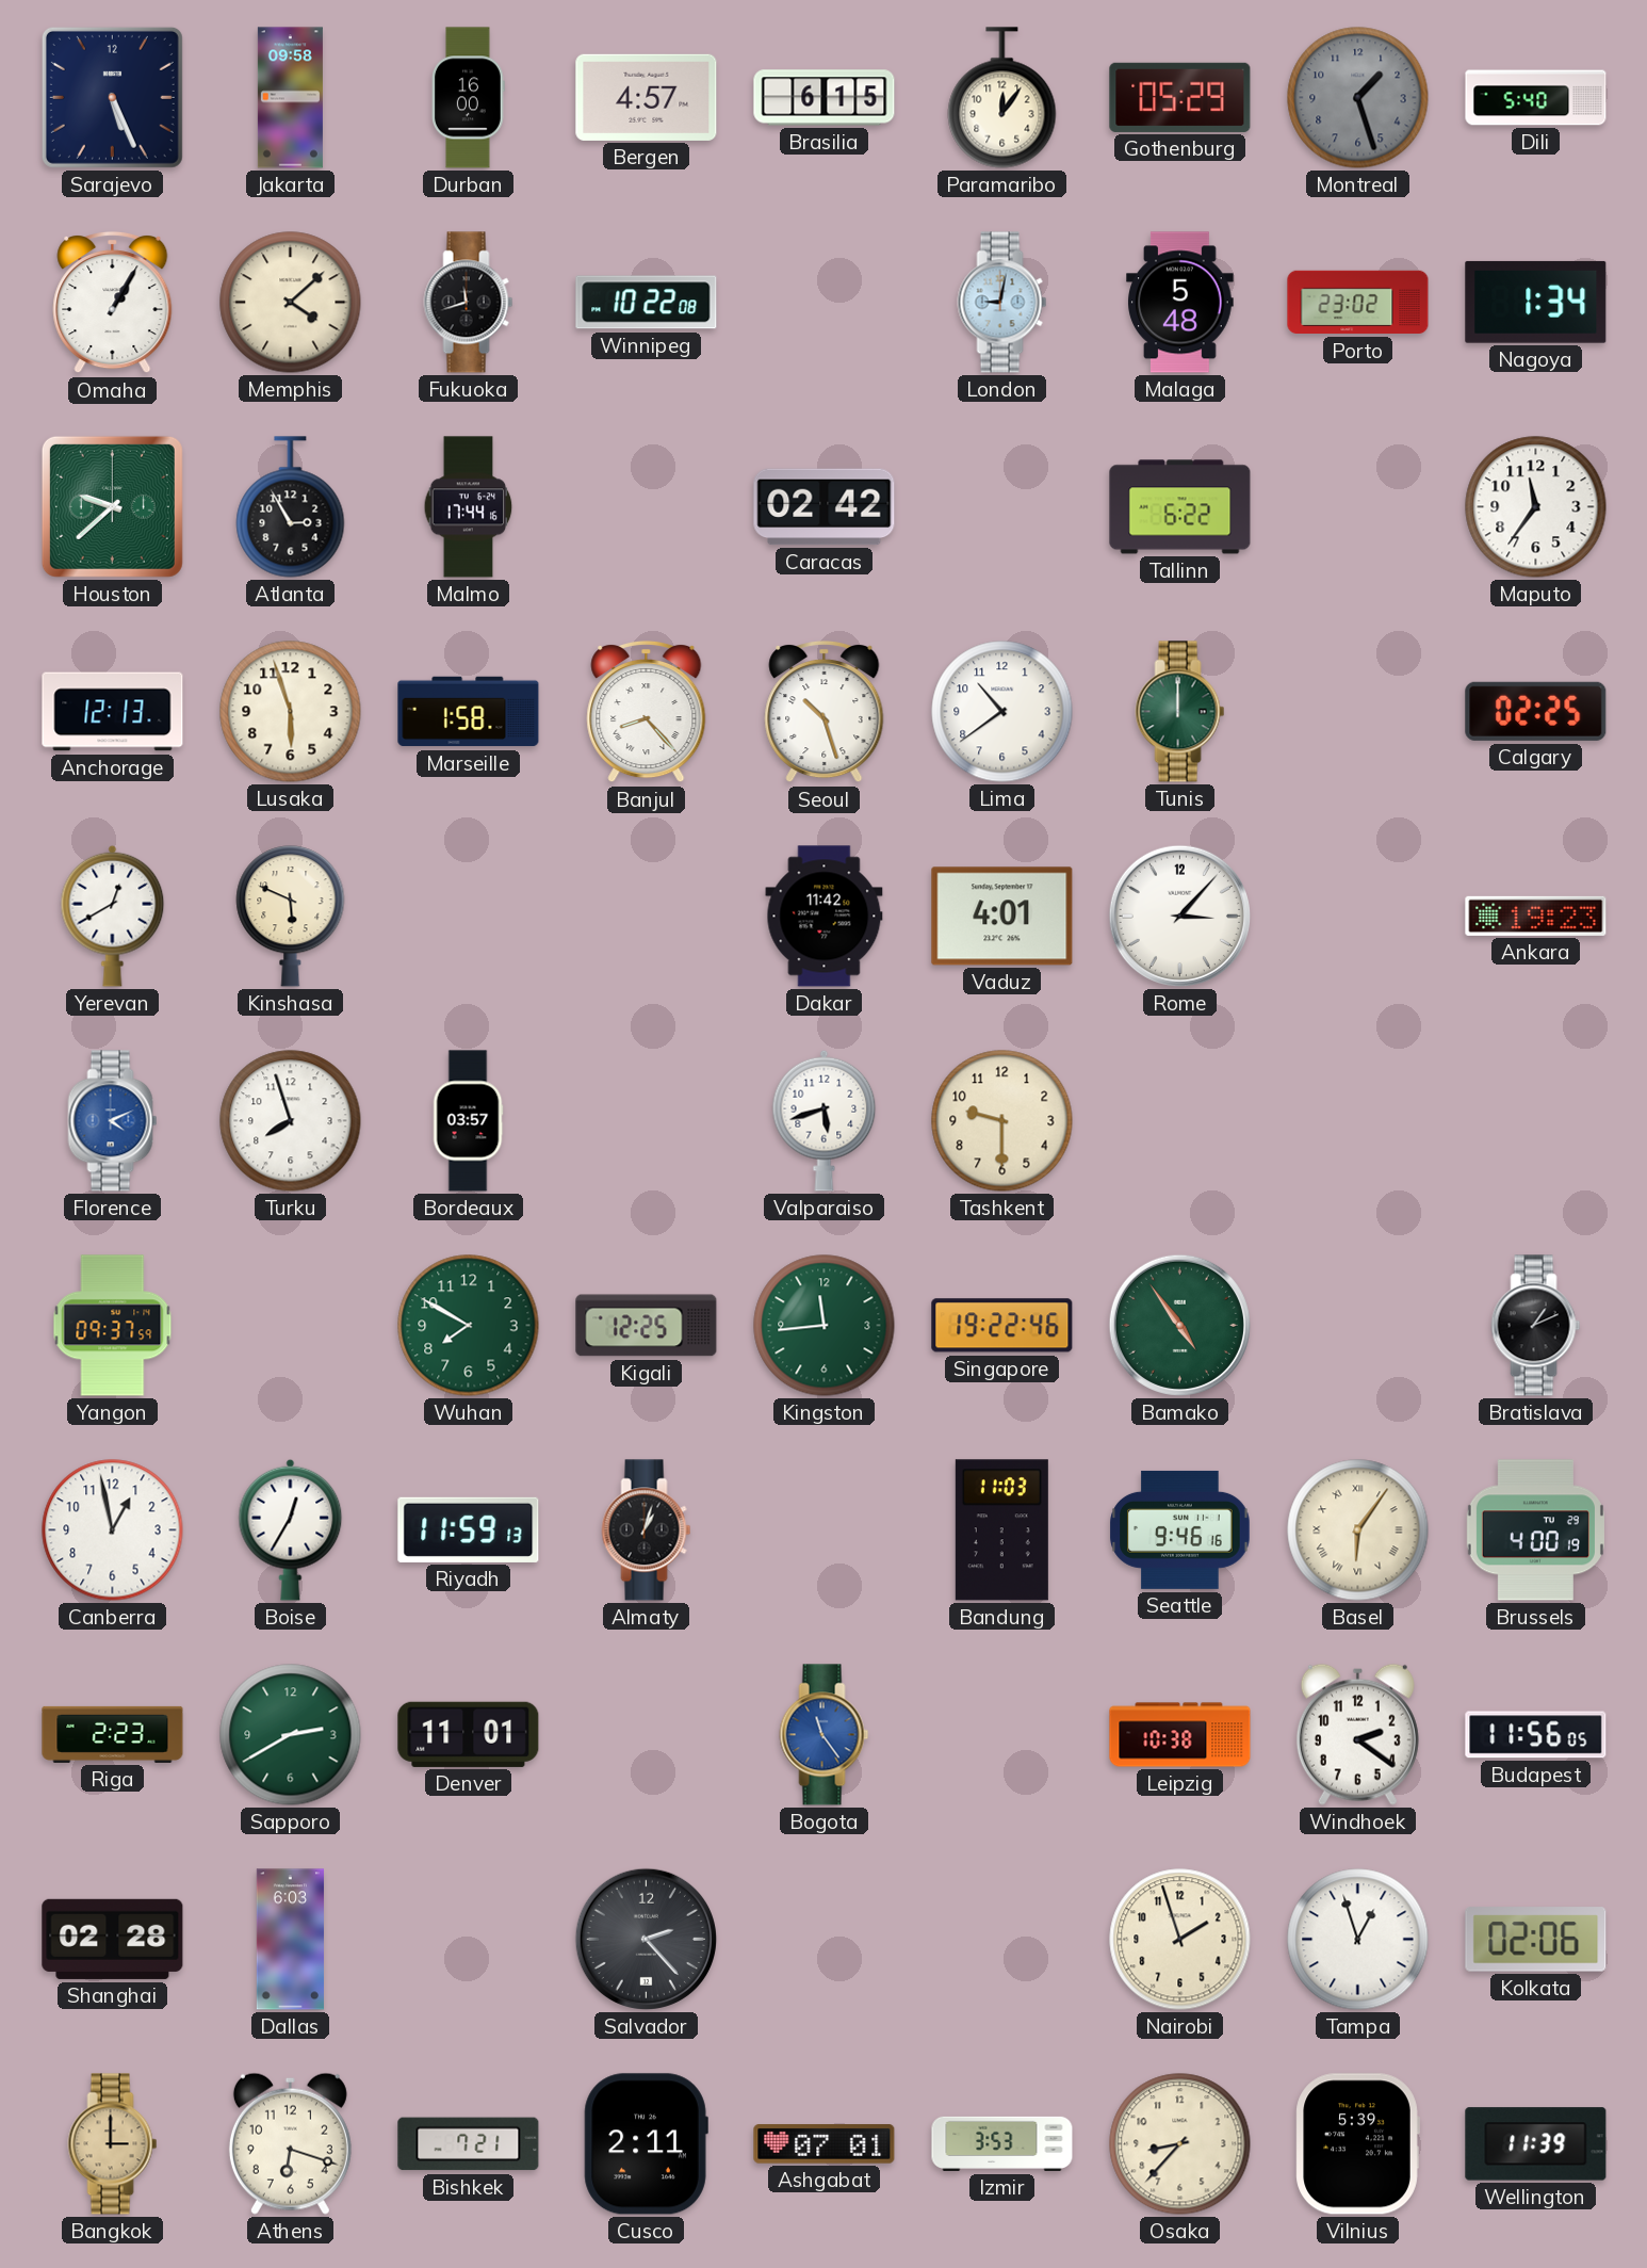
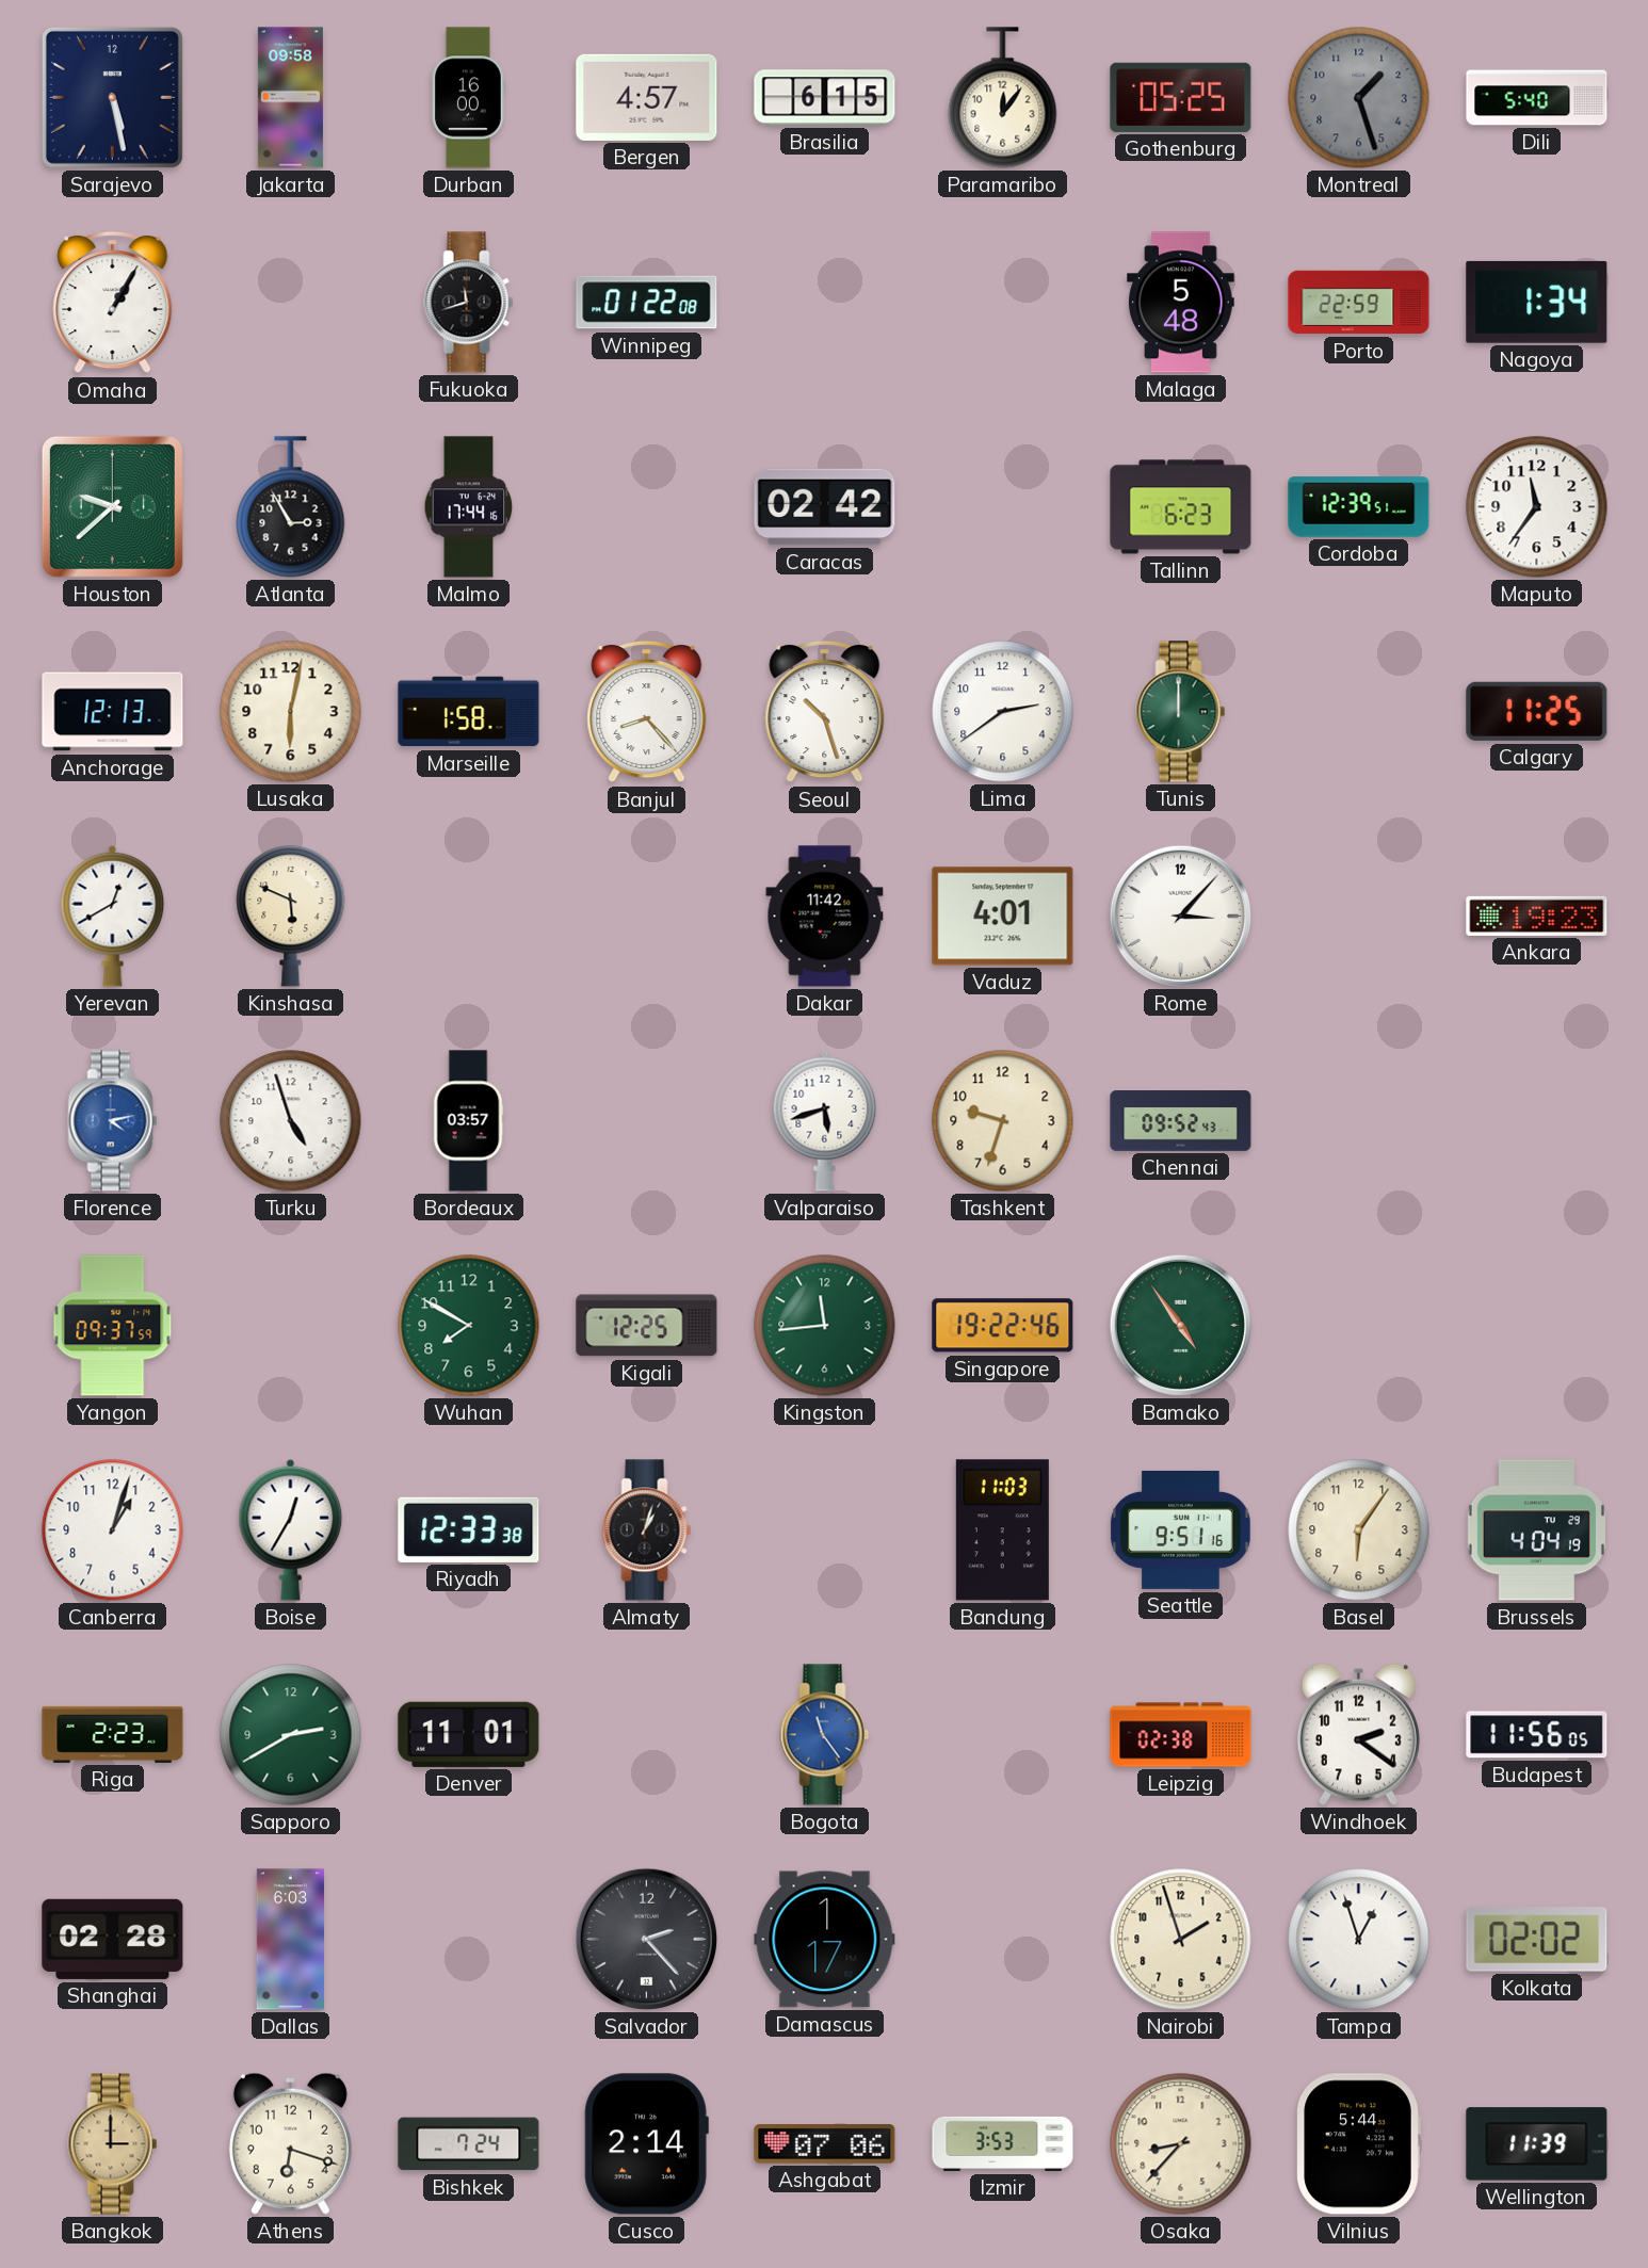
Sarajevo: 5:26 -> 5:28
Gothenburg: 05:29 -> 05:25
Memphis: 4:08 -> none
Winnipeg: 10:22 -> 01:22
London: 9:02 -> none
Porto: 23:02 -> 22:59
Tallinn: 6:22 -> 6:23
Cordoba: none -> 12:39
Lusaka: 5:57 -> 6:02
Lima: 10:39 -> 2:39
Calgary: 02:25 -> 11:25
Florence: 4:11 -> 4:13
Turku: 7:57 -> 4:57
Tashkent: 9:30 -> 9:33
Chennai: none -> 09:52
Bratislava: 1:11 -> none
Canberra: 12:58 -> 1:03
Riyadh: 11:59 -> 12:33
Seattle: 9:46 -> 9:51
Basel numerals: Roman -> Arabic
Brussels: 4:00 -> 4:04
Leipzig: 10:38 -> 02:38
Damascus: none -> 1:17
Kolkata: 02:06 -> 02:02
Bishkek: 7:21 -> 7:24
Cusco: 2:11 -> 2:14
Ashgabat: 07:01 -> 07:06
Vilnius: 5:39 -> 5:44
